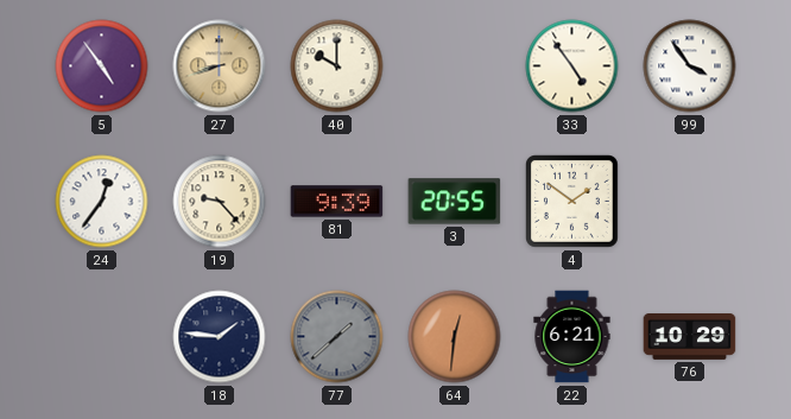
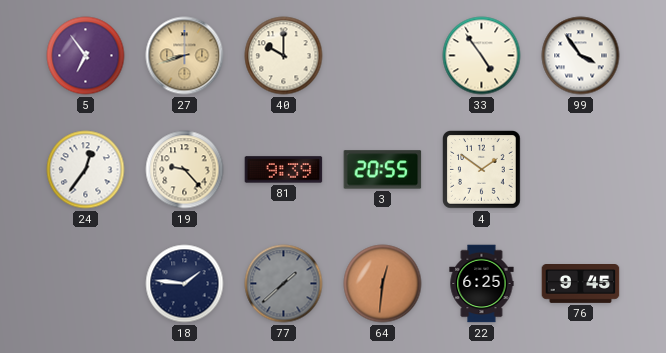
5: 4:54 -> 6:54
22: 6:21 -> 6:25
76: 10:29 -> 9:45
